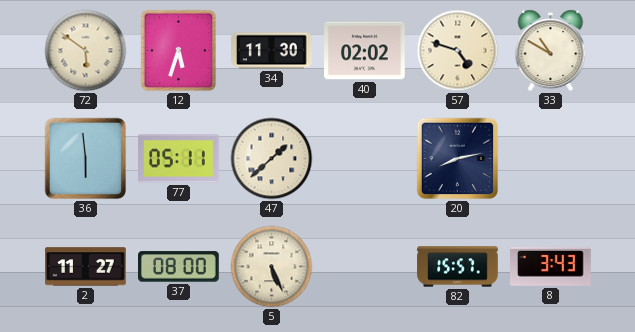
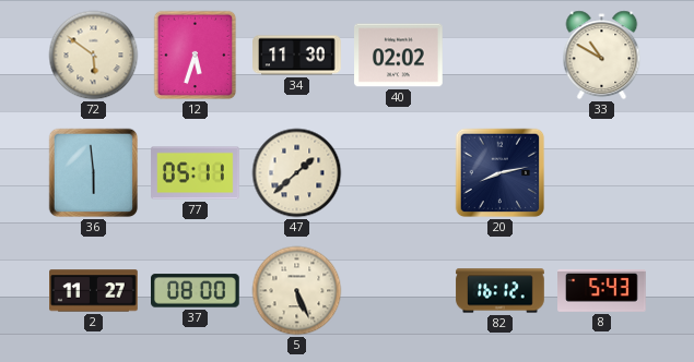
57: 4:48 -> none
82: 15:57 -> 16:12
8: 3:43 -> 5:43
